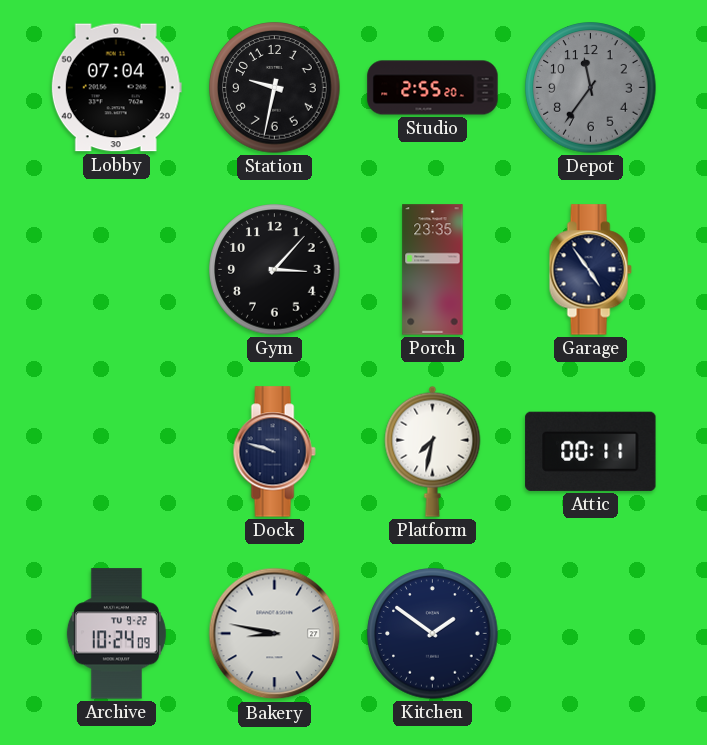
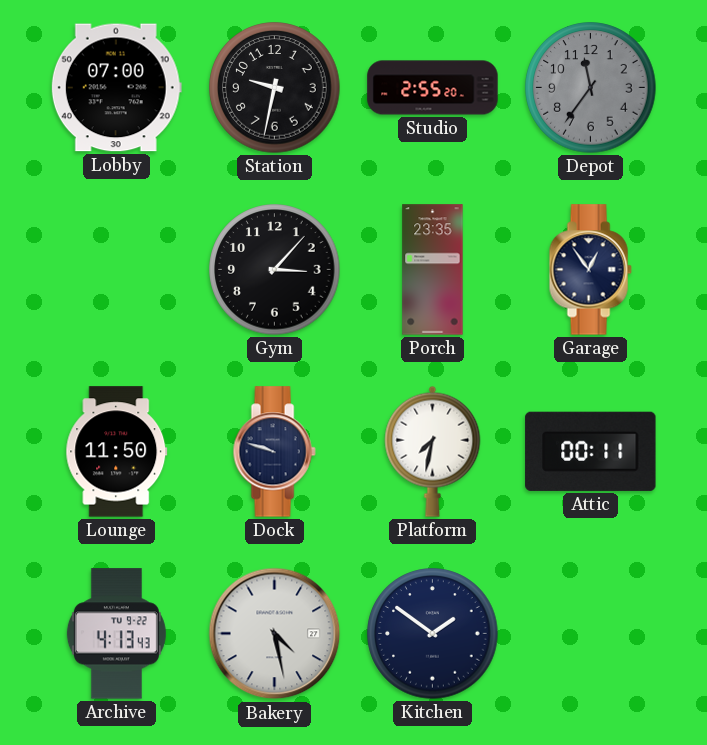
Lobby: 07:04 -> 07:00
Garage: 4:54 -> 12:54
Lounge: none -> 11:50
Archive: 10:24 -> 4:13
Bakery: 8:47 -> 4:28
